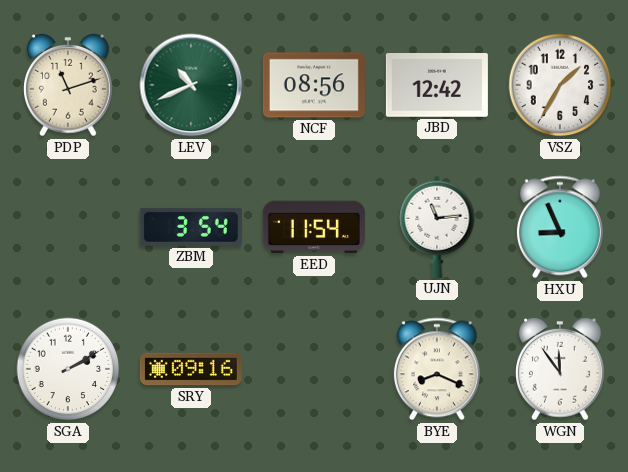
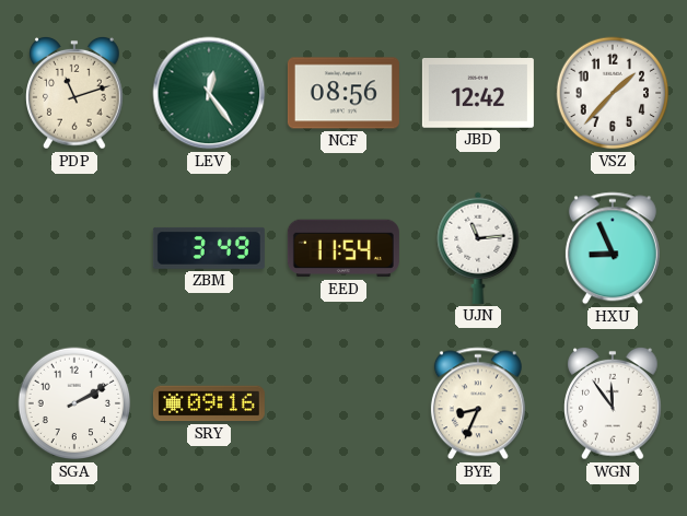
LEV: 10:41 -> 12:24
VSZ: 1:35 -> 1:37
ZBM: 3:54 -> 3:49
BYE: 8:19 -> 8:34
